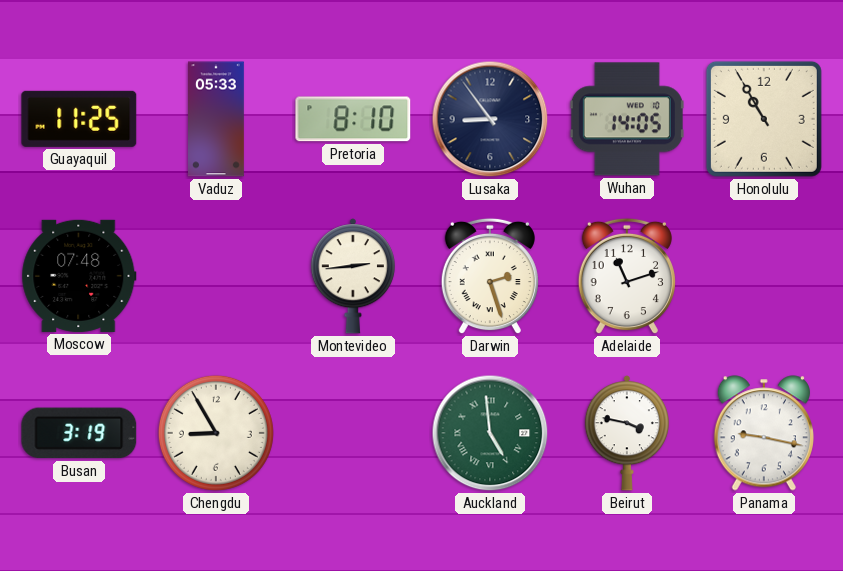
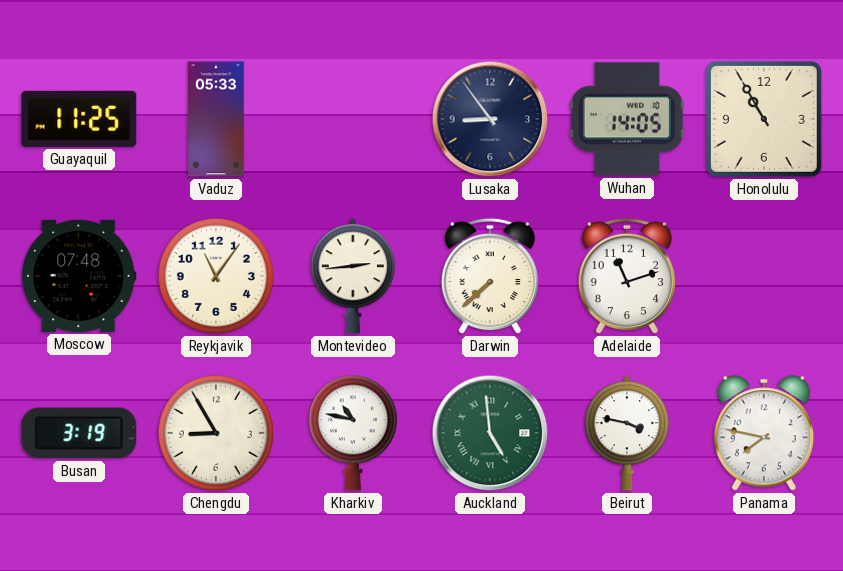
Pretoria: 8:10 -> none
Reykjavik: none -> 11:06
Darwin: 2:27 -> 7:38
Kharkiv: none -> 10:47
Panama: 9:17 -> 7:47
